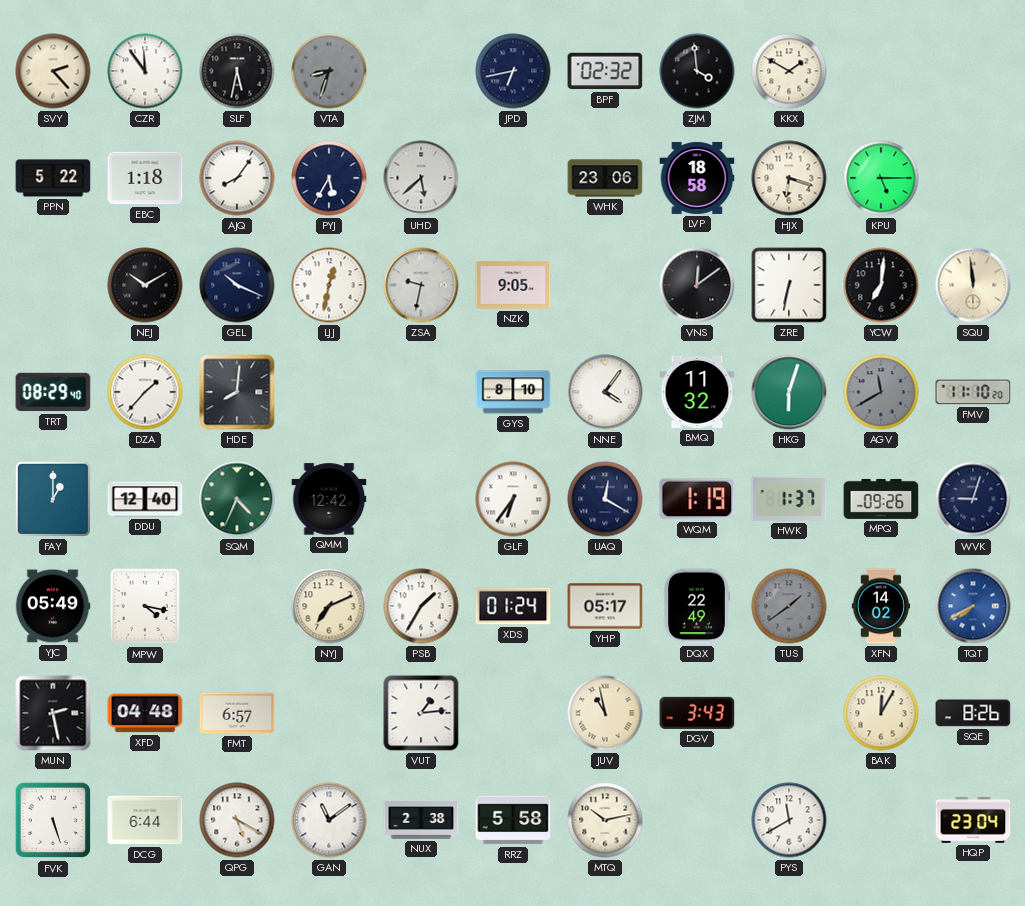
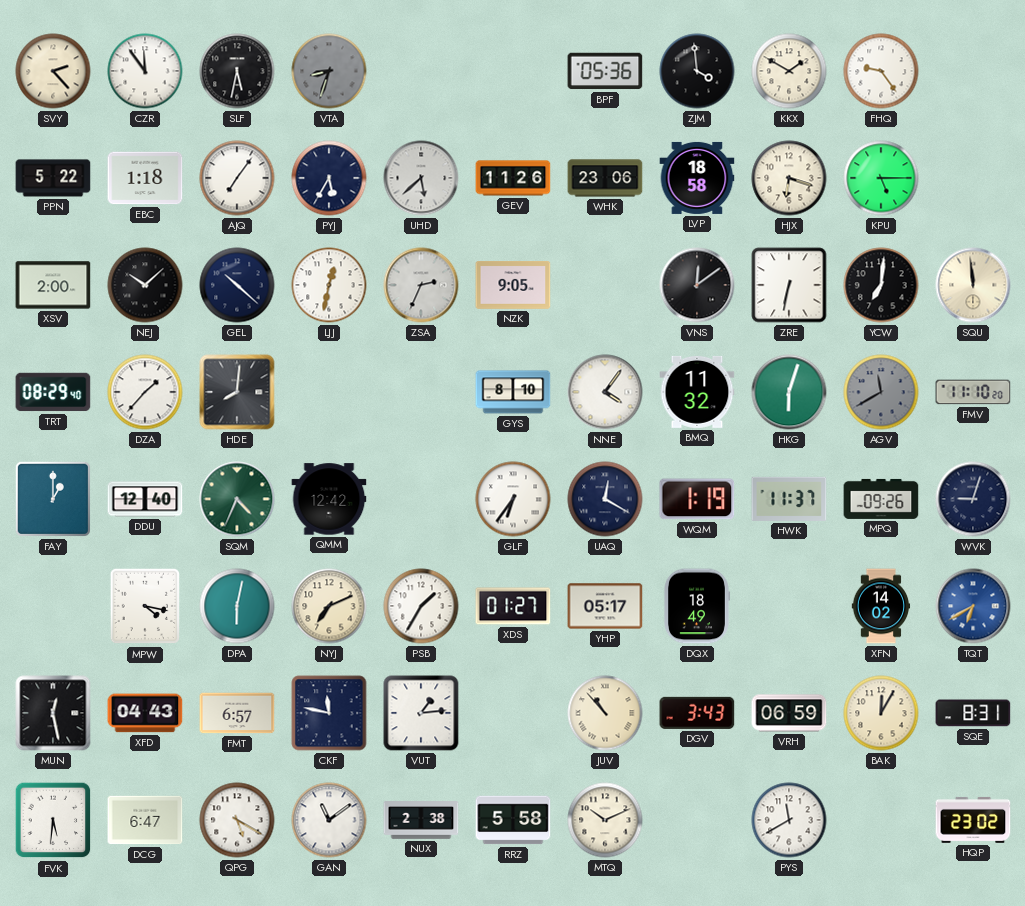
JPD: 6:43 -> none
BPF: 02:32 -> 05:36
FHQ: none -> 9:24
AJQ: 8:06 -> 7:06
GEV: none -> 11:26
XSV: none -> 2:00
NEJ: 10:10 -> 10:08
GEL: 10:19 -> 10:22
ZSA: 9:32 -> 2:34
HWK: 1:37 -> 11:37
YJC: 05:49 -> none
DPA: none -> 6:02
XDS: 01:24 -> 01:27
DQX: 22:49 -> 18:49
TUS: 1:39 -> none
TQT: 7:40 -> 6:40
MUN: 2:28 -> 12:28
XFD: 04:48 -> 04:43
CKF: none -> 11:47
JUV: 10:58 -> 10:53
VRH: none -> 06:59
SQE: 8:26 -> 8:31
FVK: 5:27 -> 5:31
DCG: 6:44 -> 6:47
MTQ: 10:13 -> 10:11
HQP: 23:04 -> 23:02
